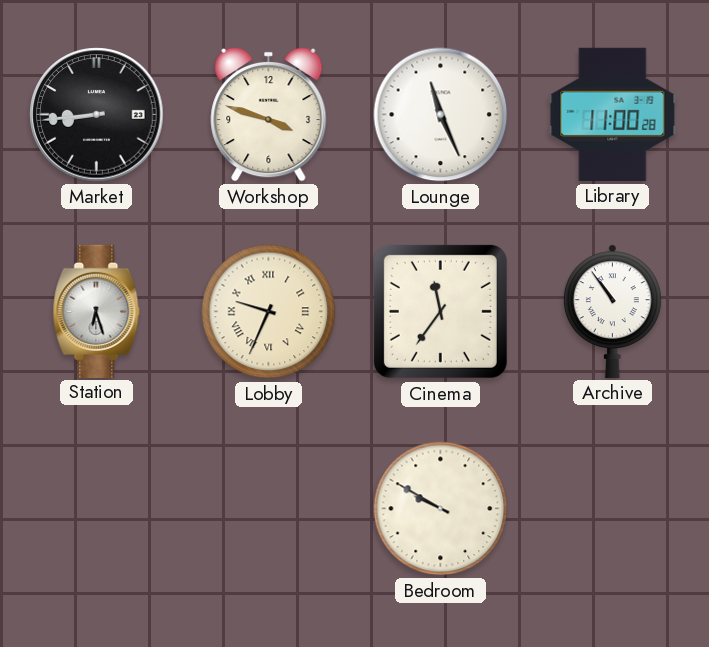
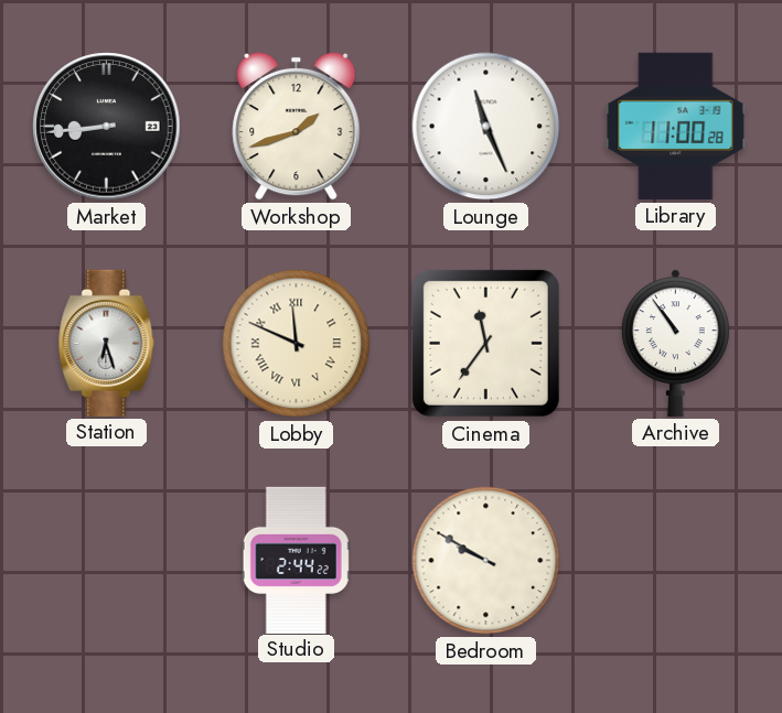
Workshop: 3:48 -> 1:42
Lobby: 9:34 -> 11:49
Studio: none -> 2:44
